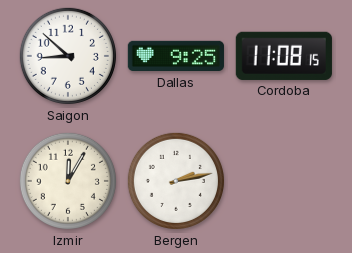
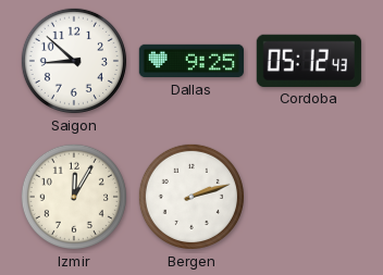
Cordoba: 11:08 -> 05:12
Bergen: 2:13 -> 2:12
